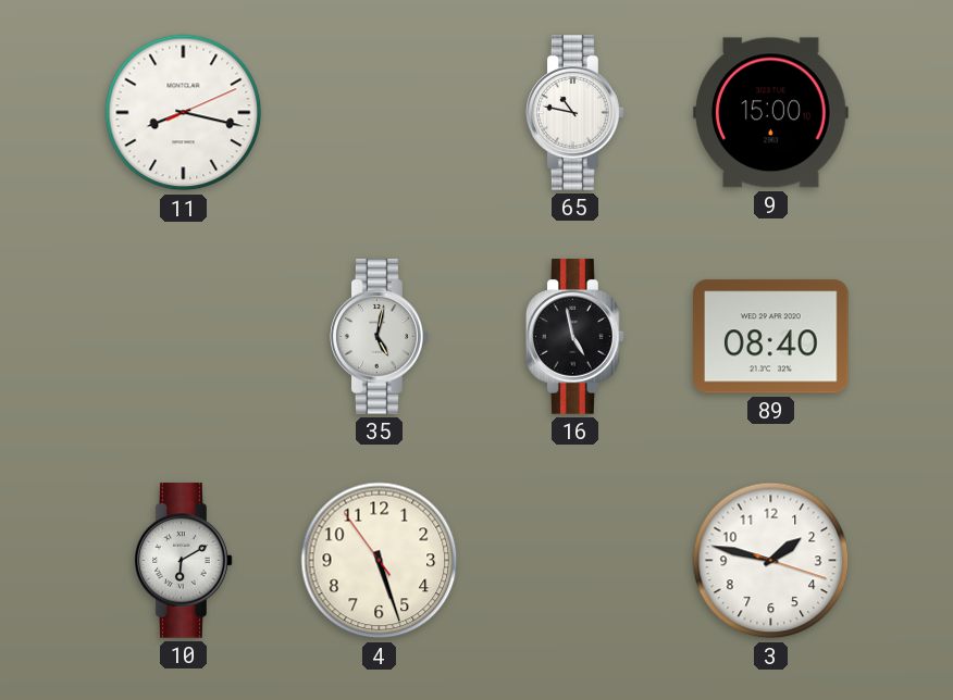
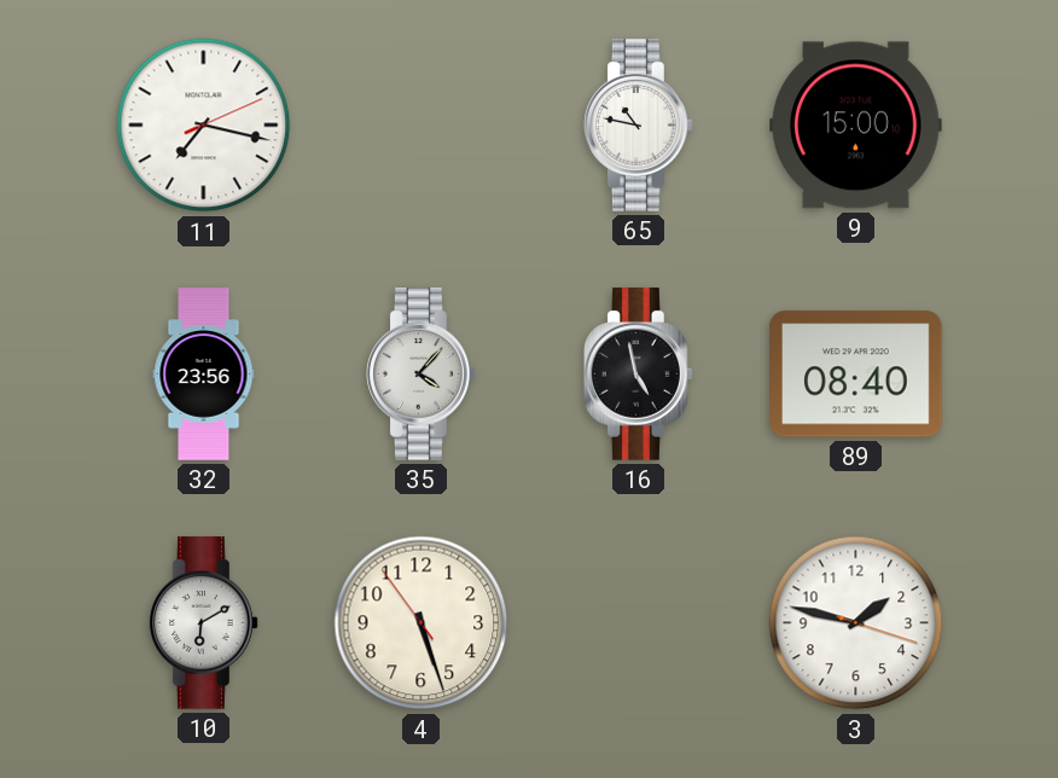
11: 8:17 -> 7:17
32: none -> 23:56
35: 5:02 -> 4:07
